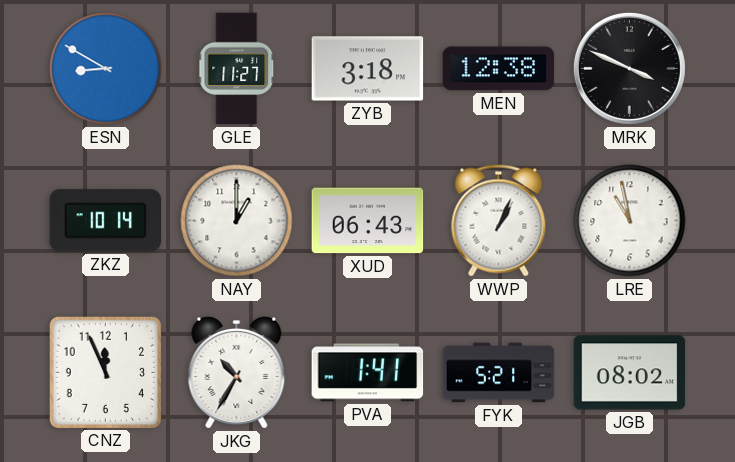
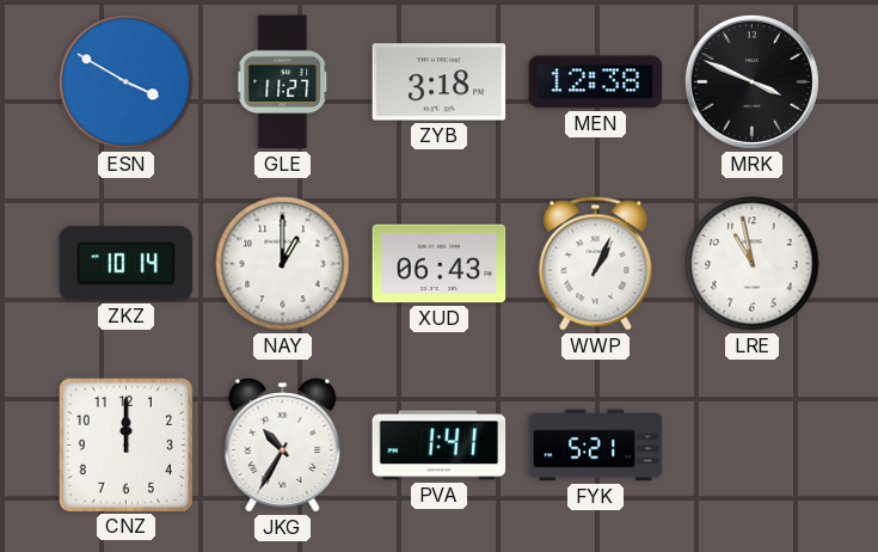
ESN: 8:50 -> 3:50
CNZ: 11:56 -> 12:00
JGB: 08:02 -> none
